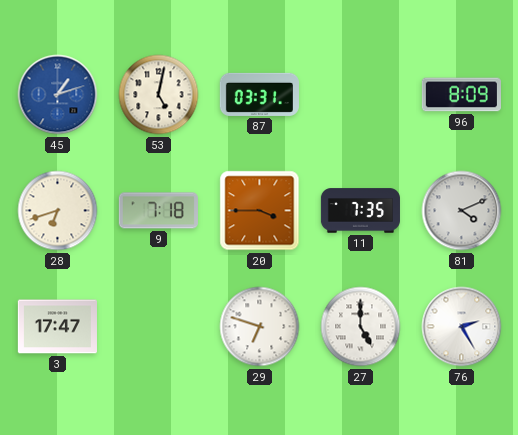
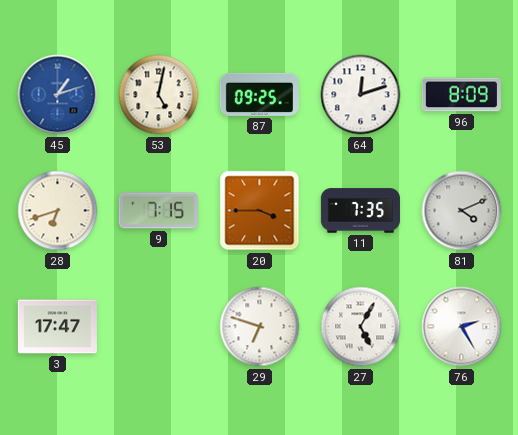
87: 03:31 -> 09:25
64: none -> 12:12
9: 7:18 -> 7:15
27: 5:00 -> 5:05
